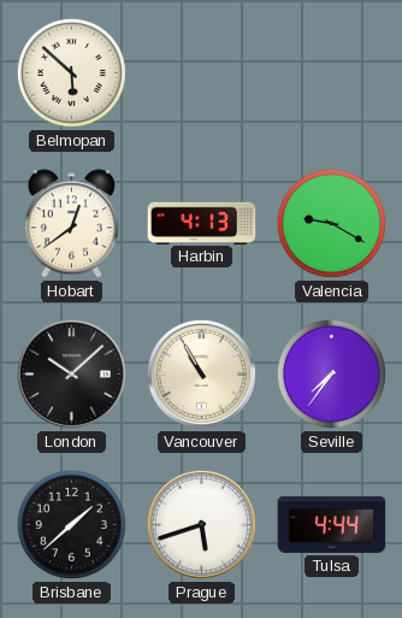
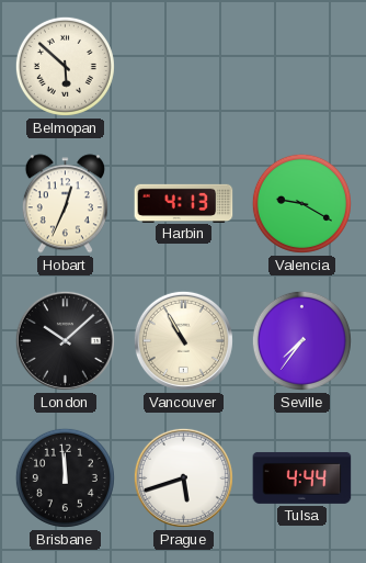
Hobart: 12:39 -> 12:34
Brisbane: 1:38 -> 11:59
